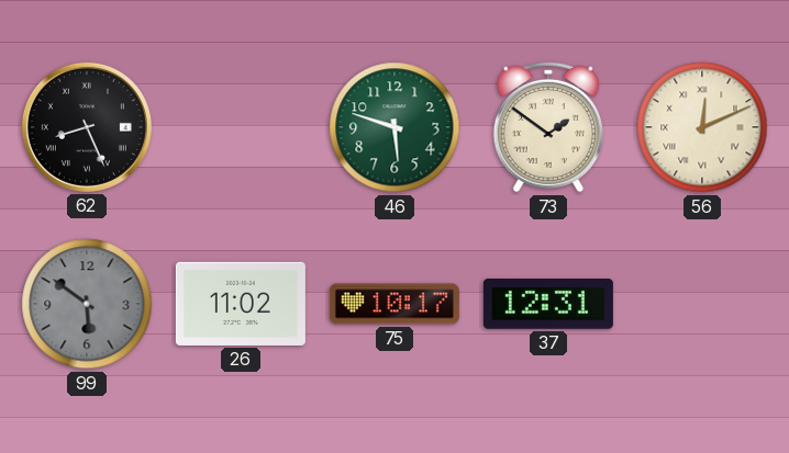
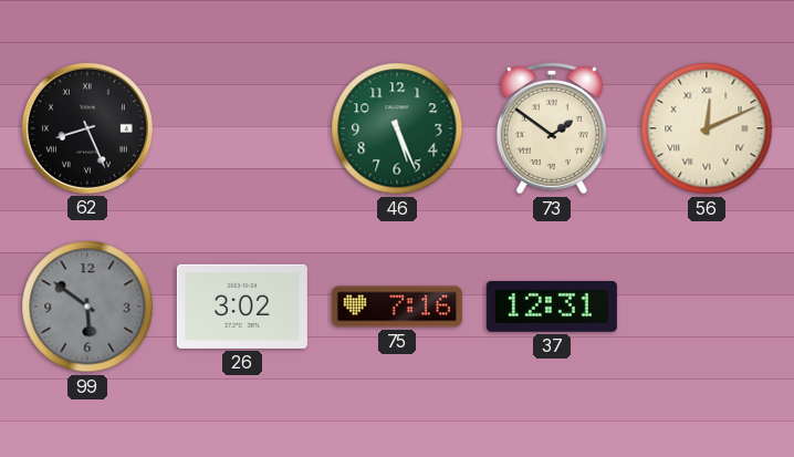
46: 5:48 -> 5:26
26: 11:02 -> 3:02
75: 10:17 -> 7:16
